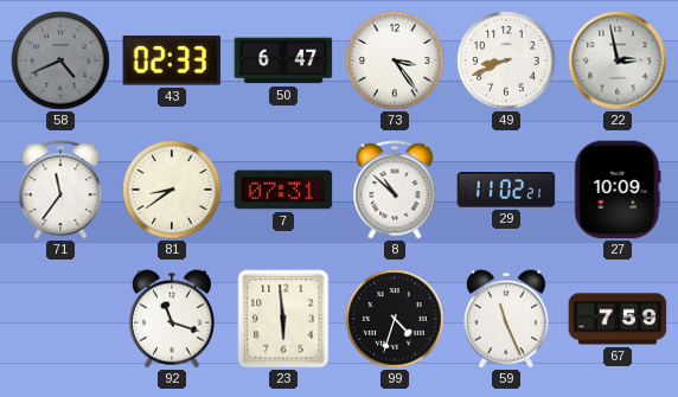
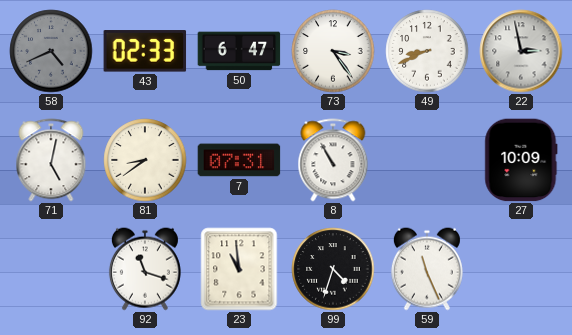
71: 11:36 -> 5:02
8: 10:52 -> 10:55
29: 11:02 -> none
23: 5:59 -> 10:59
67: 7:59 -> none
